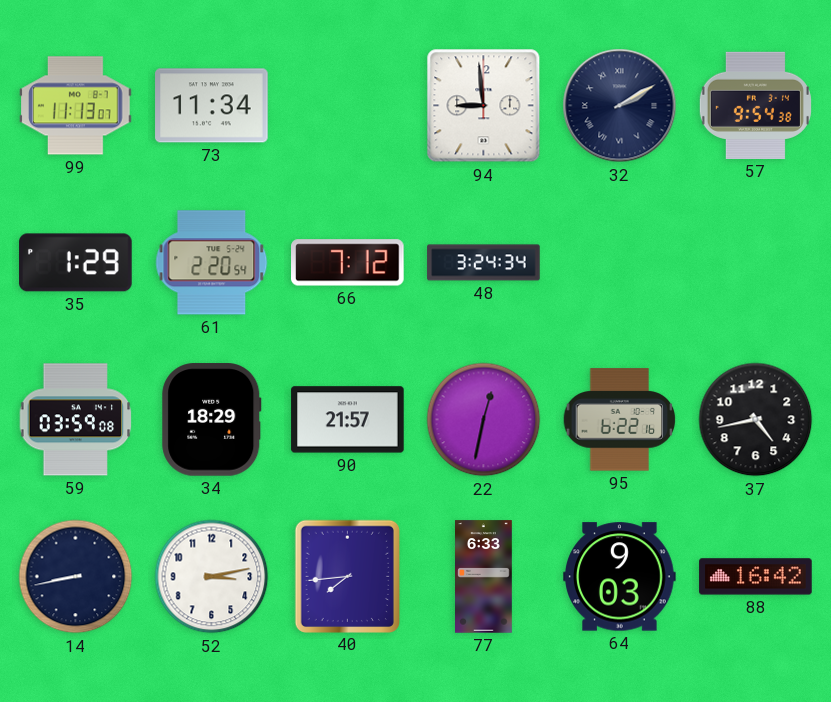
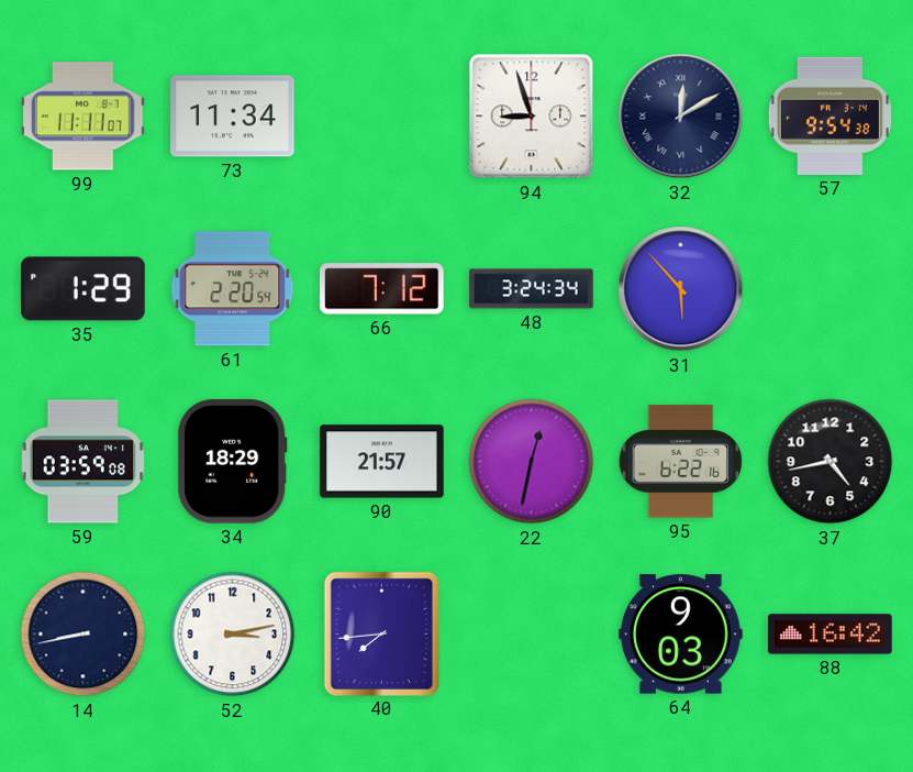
99: 11:13 -> 11:11
94: 8:59 -> 8:57
32: 2:10 -> 12:10
31: none -> 5:53
77: 6:33 -> none
